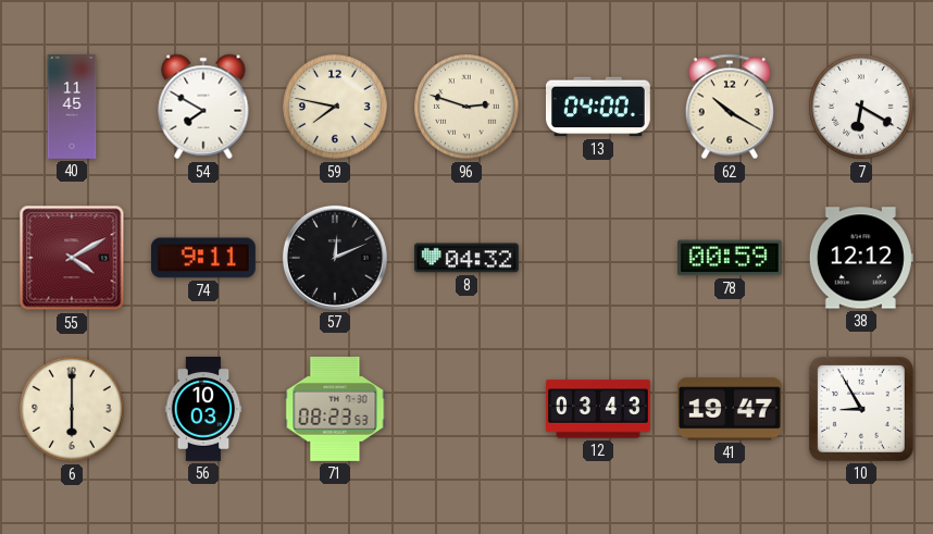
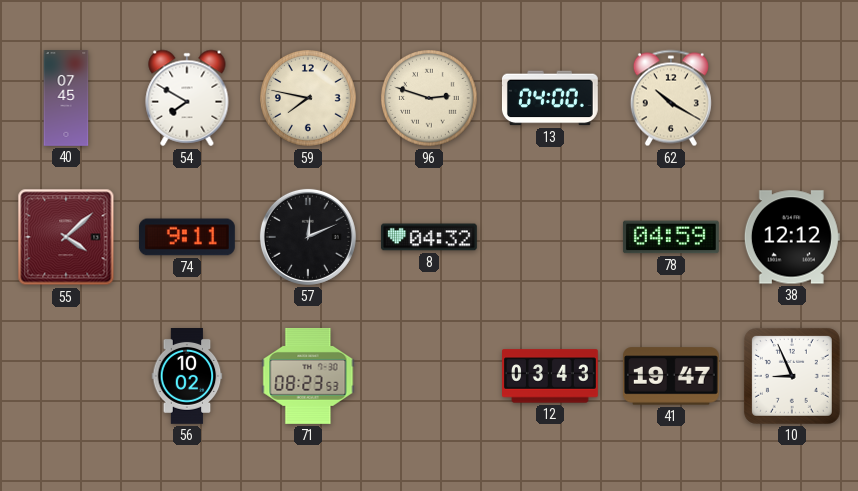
40: 11:45 -> 07:45
7: 6:20 -> none
55: 4:10 -> 4:08
78: 00:59 -> 04:59
6: 6:00 -> none
56: 10:03 -> 10:02
10: 8:55 -> 8:56
